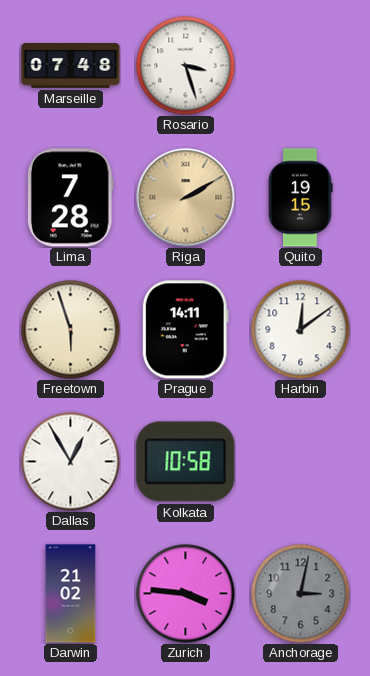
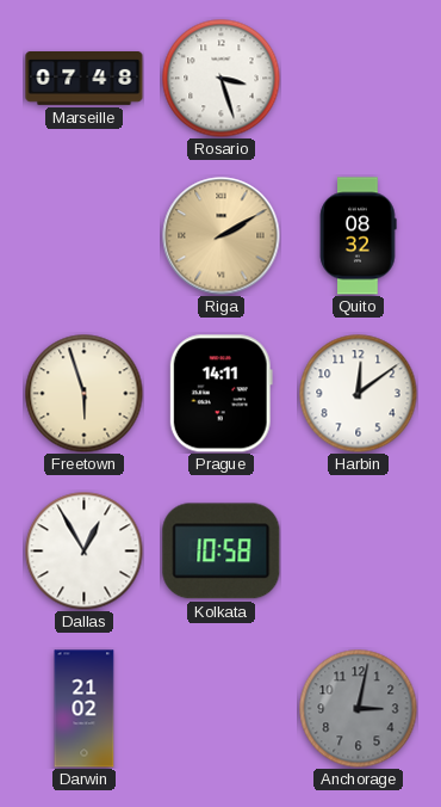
Lima: 7:28 -> none
Quito: 19:15 -> 08:32
Zurich: 3:46 -> none
